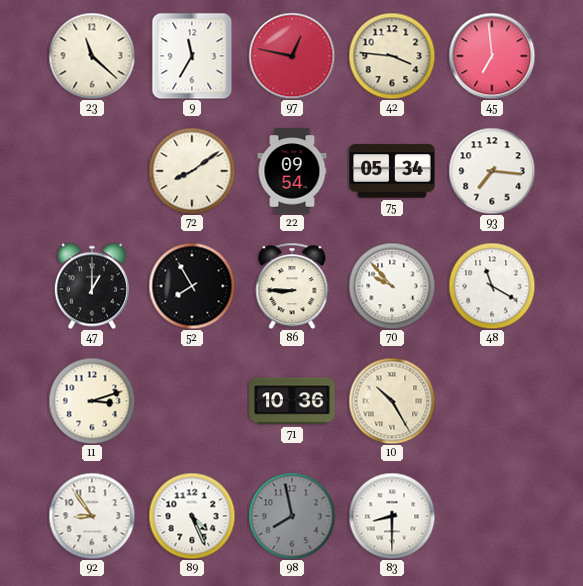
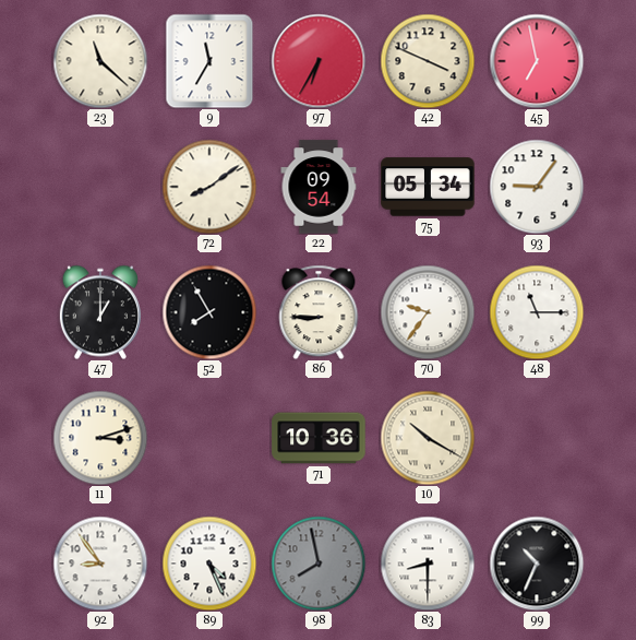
97: 12:47 -> 6:35
42: 3:46 -> 3:49
45: 6:59 -> 6:58
93: 7:16 -> 9:06
70: 9:53 -> 9:36
48: 11:20 -> 11:15
10: 10:25 -> 10:20
99: none -> 10:34
